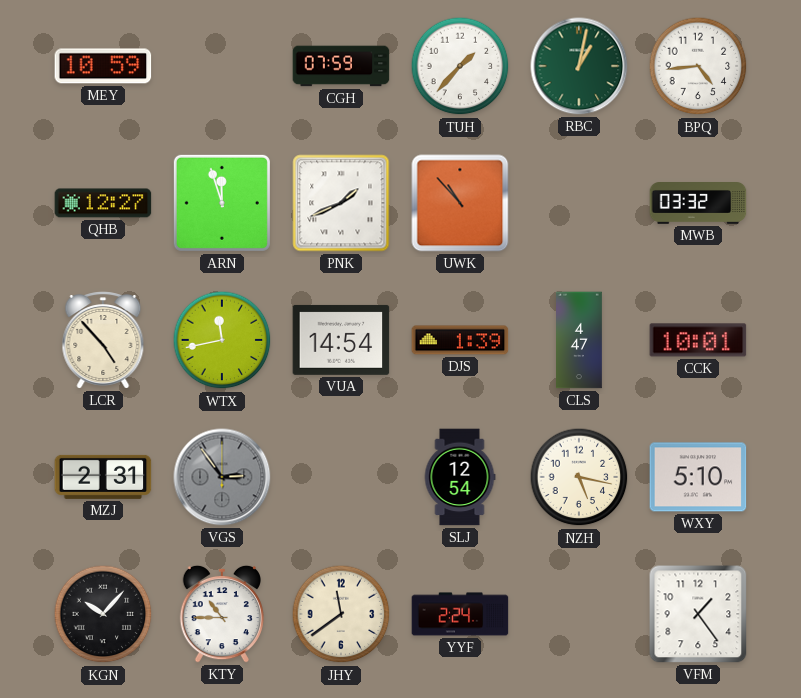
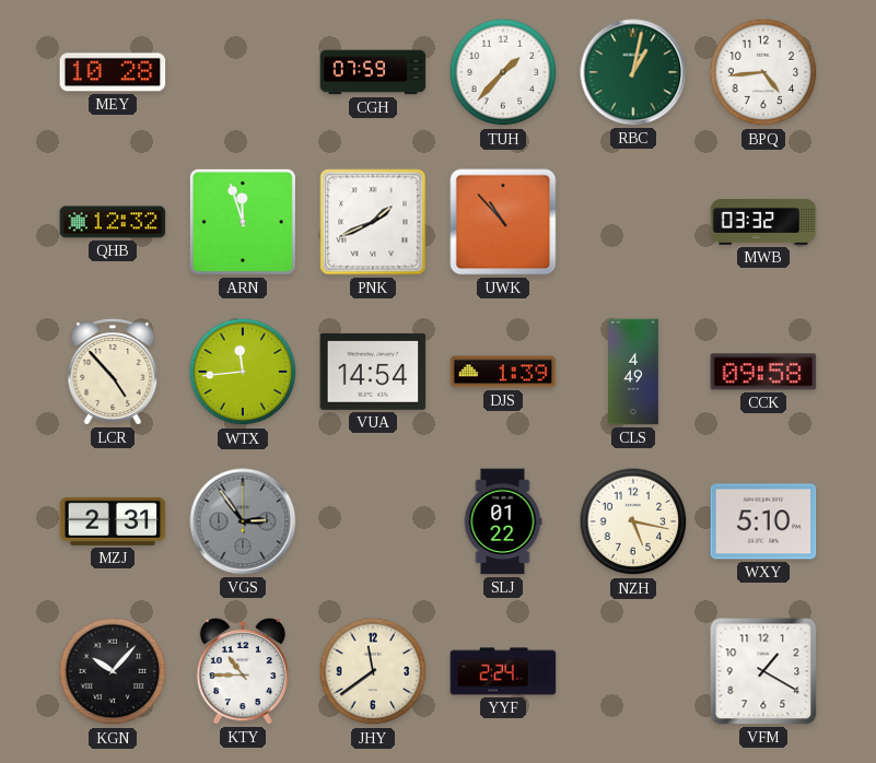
MEY: 10:59 -> 10:28
QHB: 12:27 -> 12:32
WTX: 11:43 -> 11:44
CLS: 4:47 -> 4:49
CCK: 10:01 -> 09:58
SLJ: 12:54 -> 01:22
VFM: 1:24 -> 1:20
